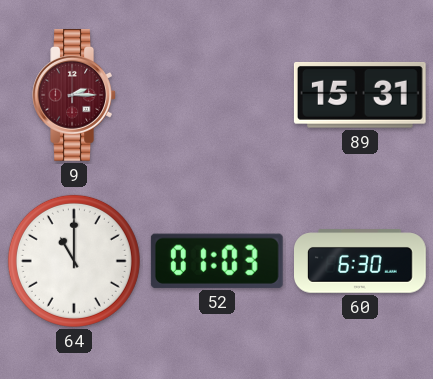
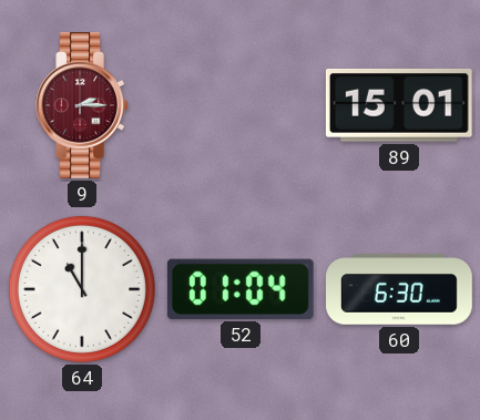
89: 15:31 -> 15:01
52: 01:03 -> 01:04
